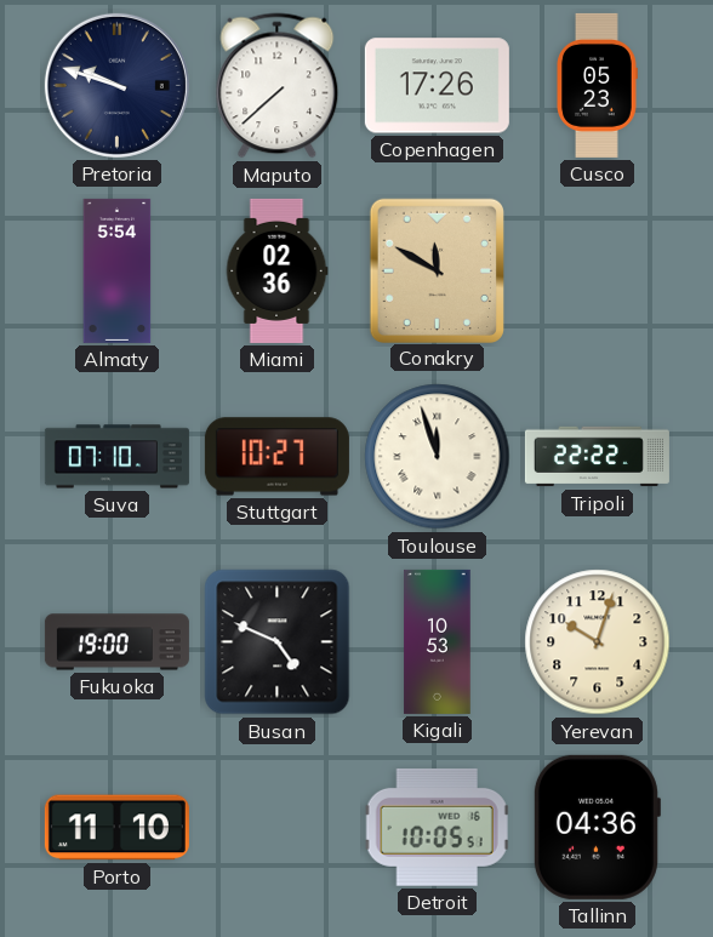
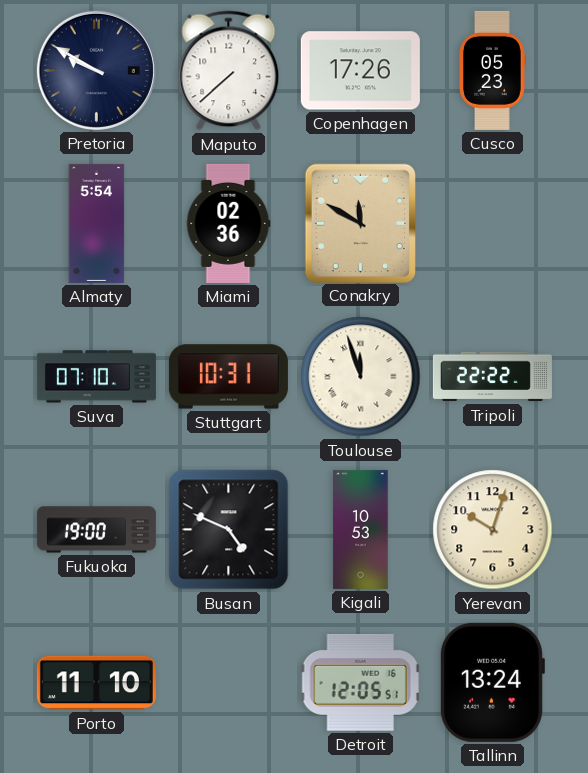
Pretoria: 9:48 -> 9:50
Stuttgart: 10:27 -> 10:31
Detroit: 10:05 -> 12:05
Tallinn: 04:36 -> 13:24
